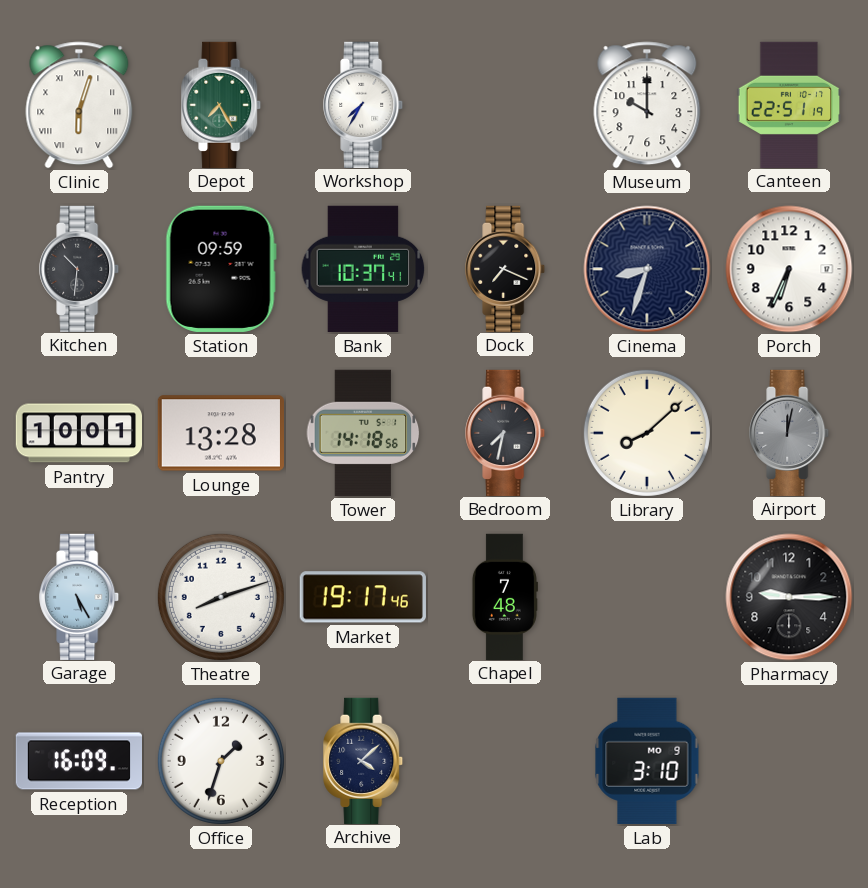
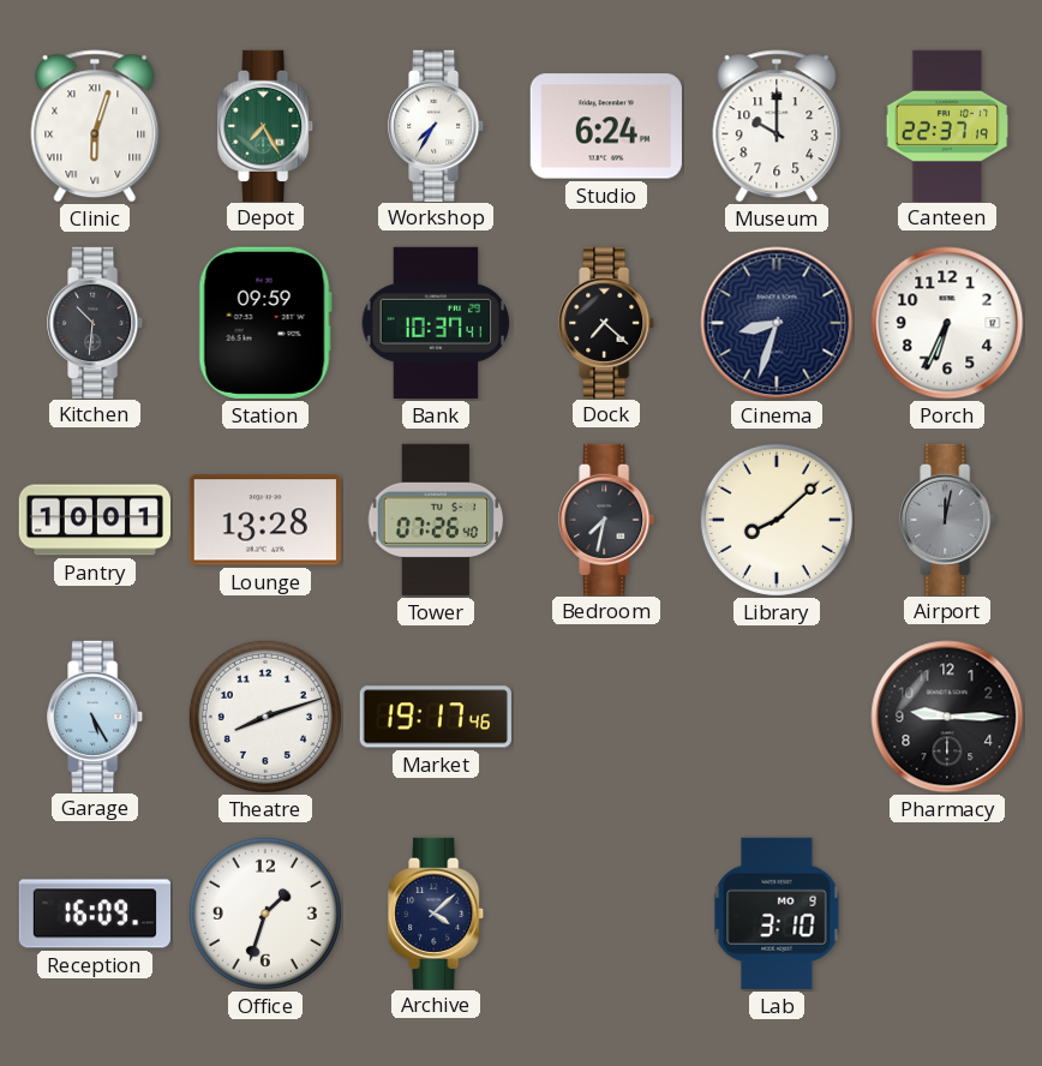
Studio: none -> 6:24
Canteen: 22:51 -> 22:37
Dock: 7:19 -> 7:22
Tower: 14:18 -> 07:26
Chapel: 7:48 -> none
